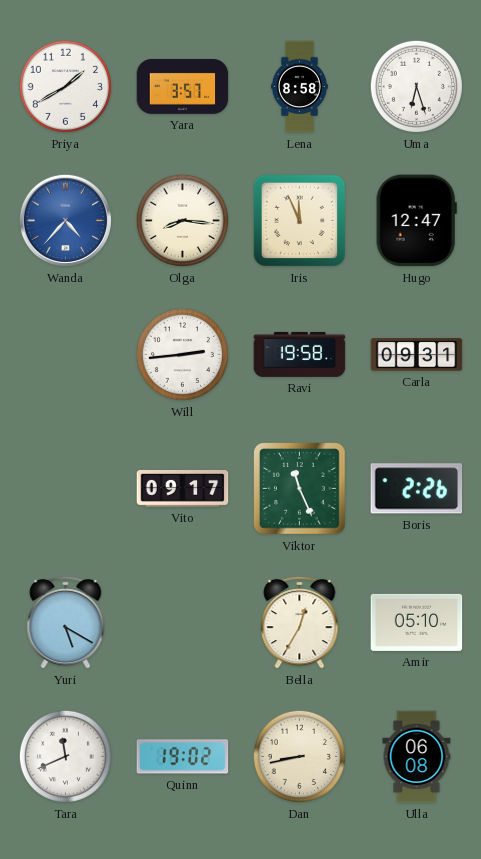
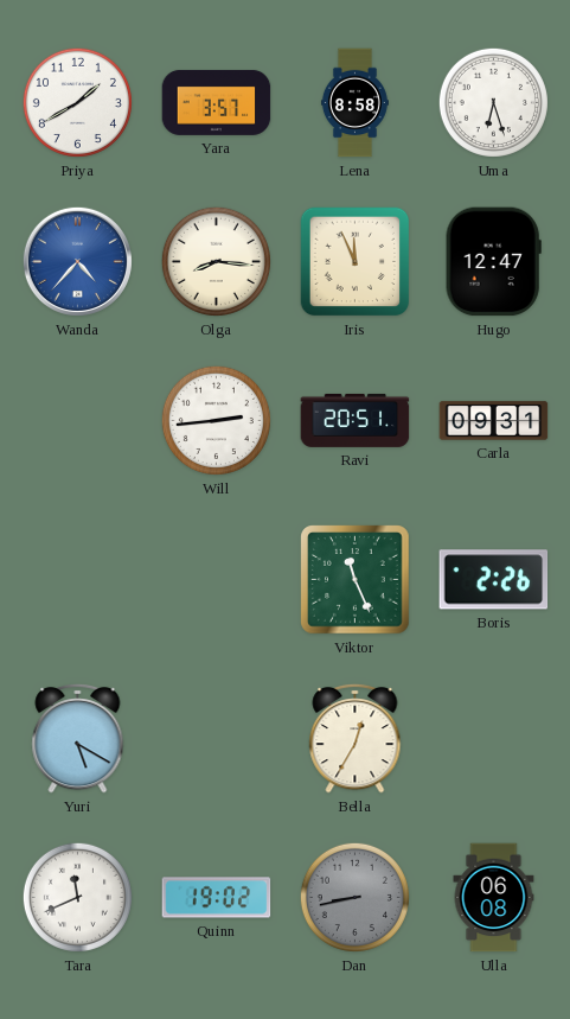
Ravi: 19:58 -> 20:51
Vito: 09:17 -> none
Amir: 05:10 -> none
Dan dial: cream -> grey
